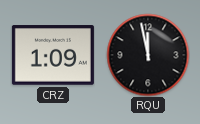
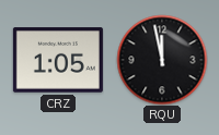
CRZ: 1:09 -> 1:05
